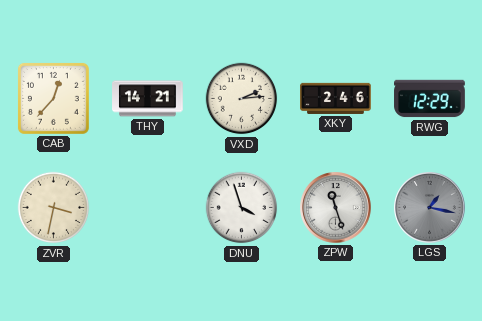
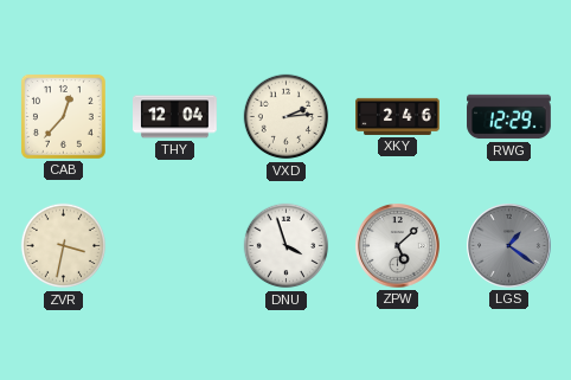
THY: 14:21 -> 12:04
ZPW: 11:27 -> 5:08
LGS: 1:17 -> 1:21
